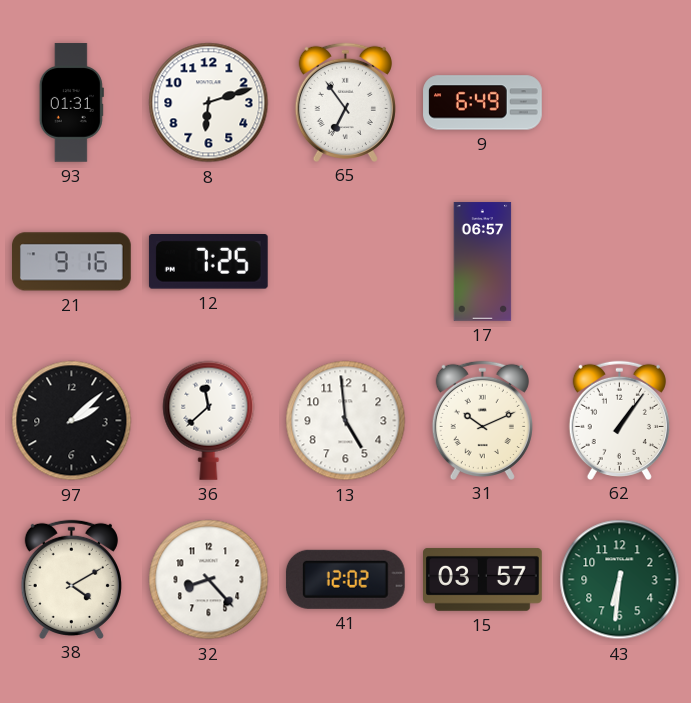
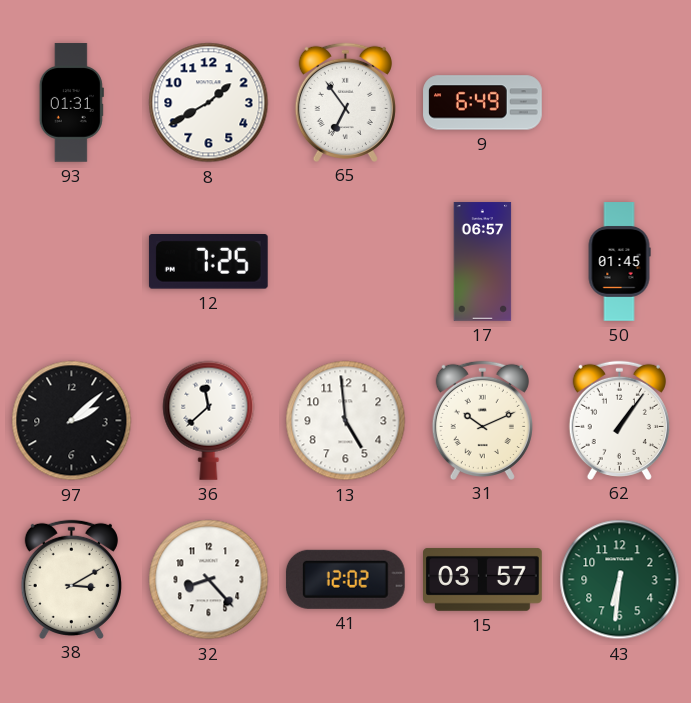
8: 6:12 -> 1:40
21: 9:16 -> none
50: none -> 01:45
38: 4:10 -> 3:10
